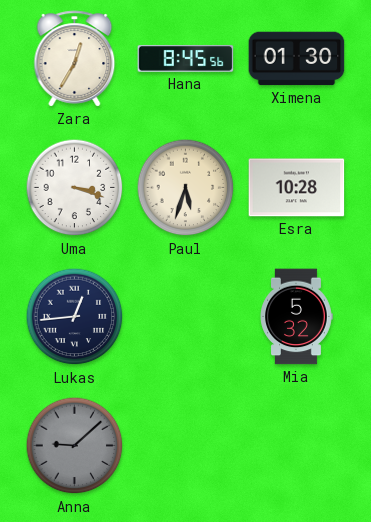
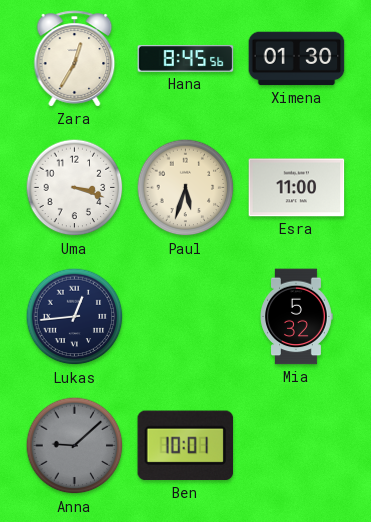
Esra: 10:28 -> 11:00
Ben: none -> 10:01
